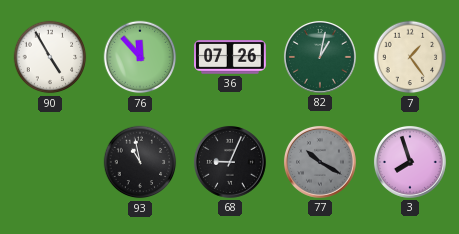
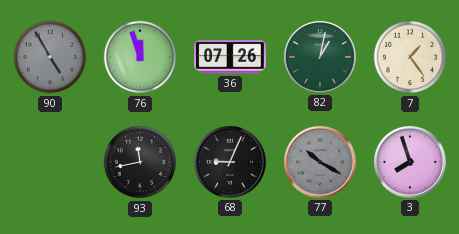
90 dial: white -> grey
76: 11:53 -> 11:57
93: 10:58 -> 11:43
